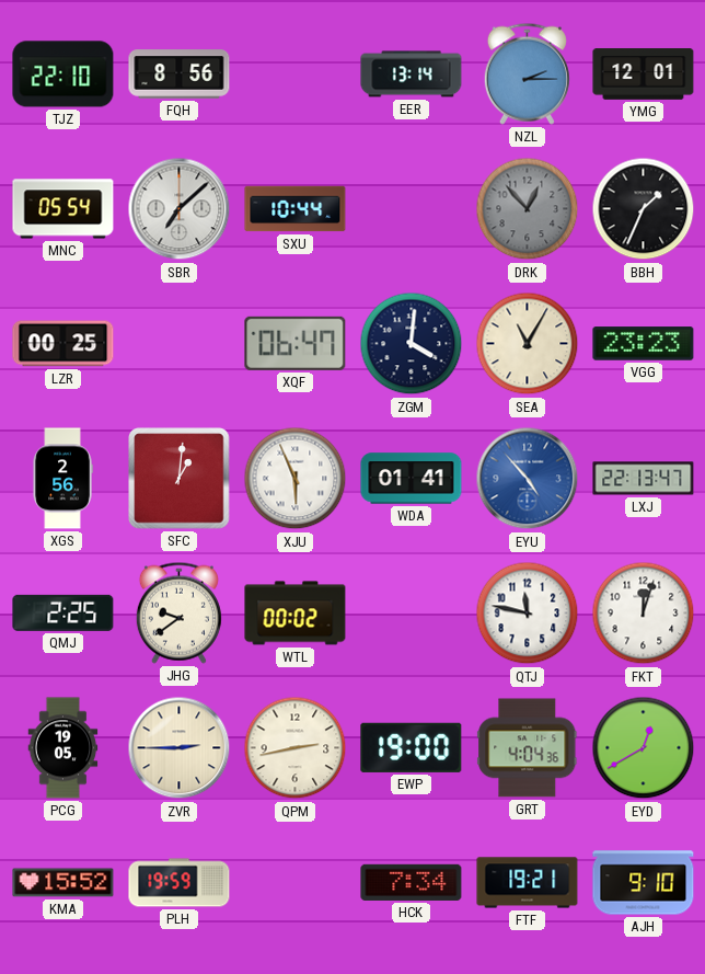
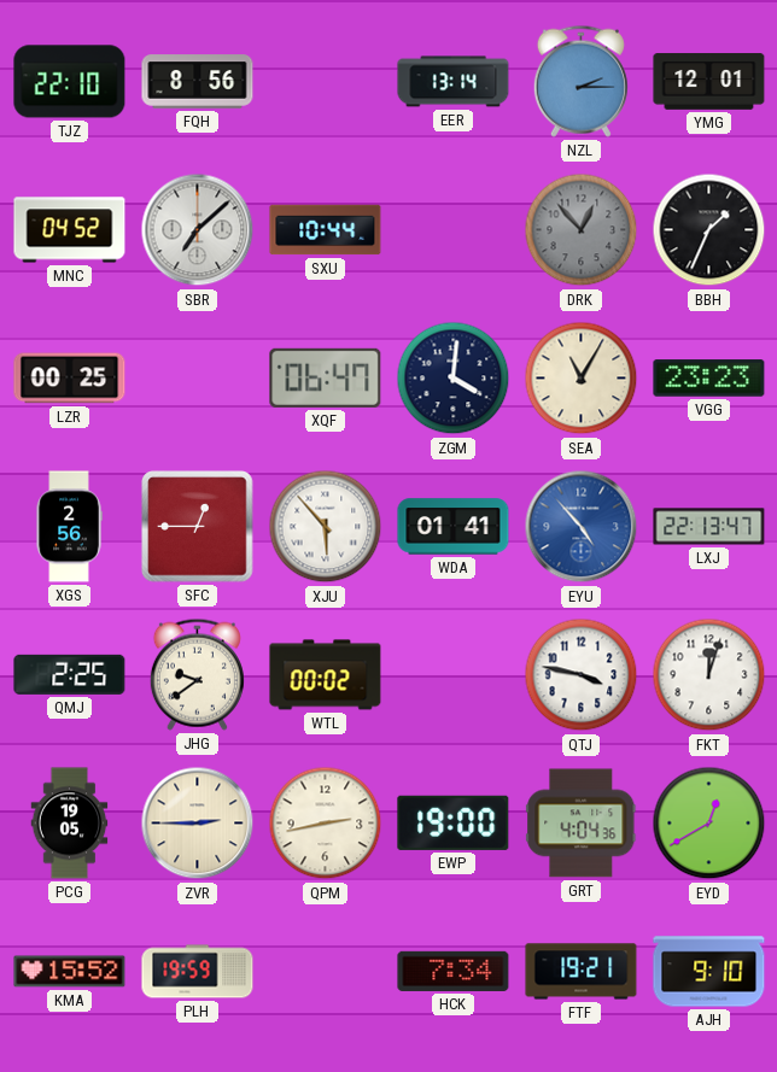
MNC: 05:54 -> 04:52
SFC: 1:01 -> 12:45
XJU: 5:56 -> 5:53
QTJ: 11:47 -> 3:47
